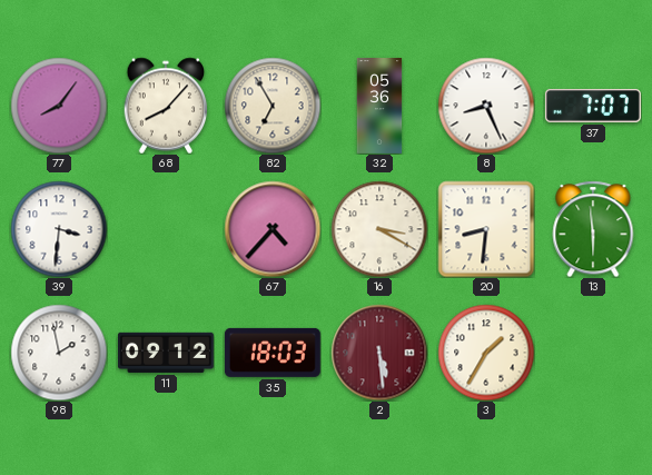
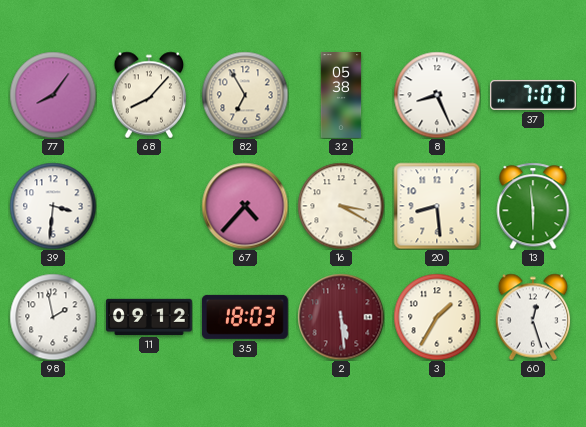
32: 05:36 -> 05:38
20: 8:31 -> 8:29
60: none -> 12:27
